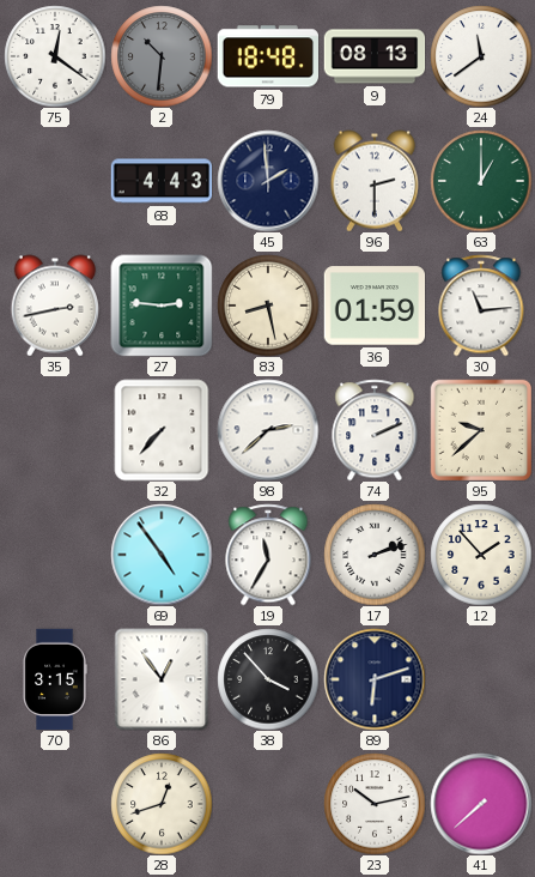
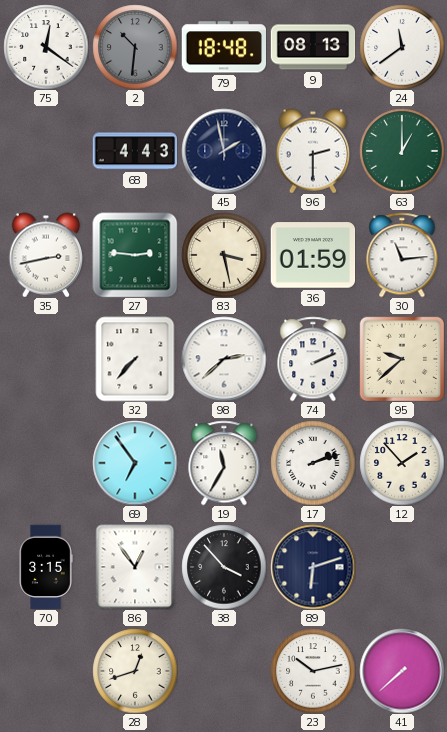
45: 1:59 -> 1:58
83: 8:28 -> 3:28
69: 4:54 -> 6:54
